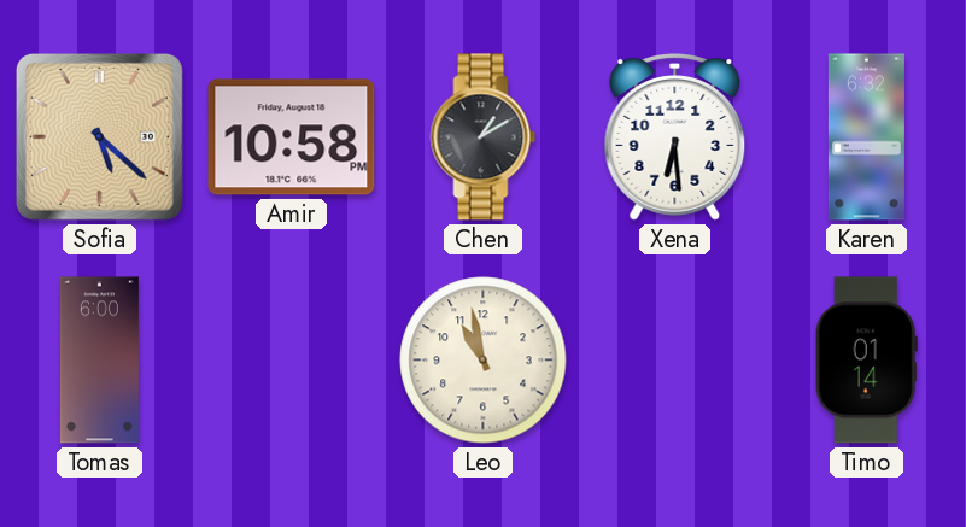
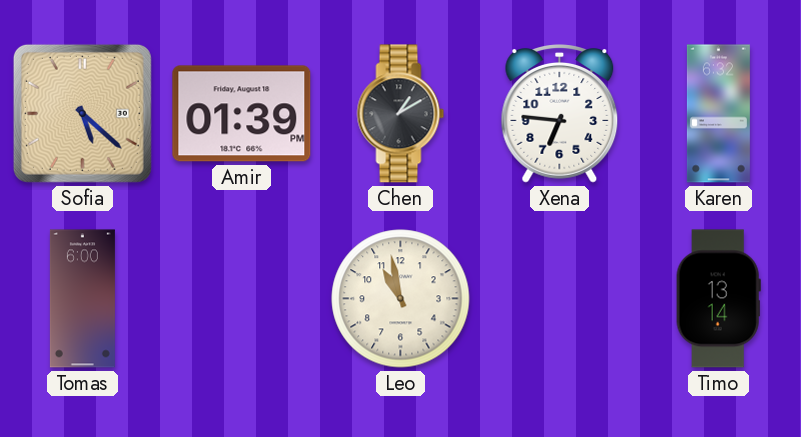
Amir: 10:58 -> 01:39
Xena: 6:29 -> 6:46
Timo: 01:14 -> 13:14
